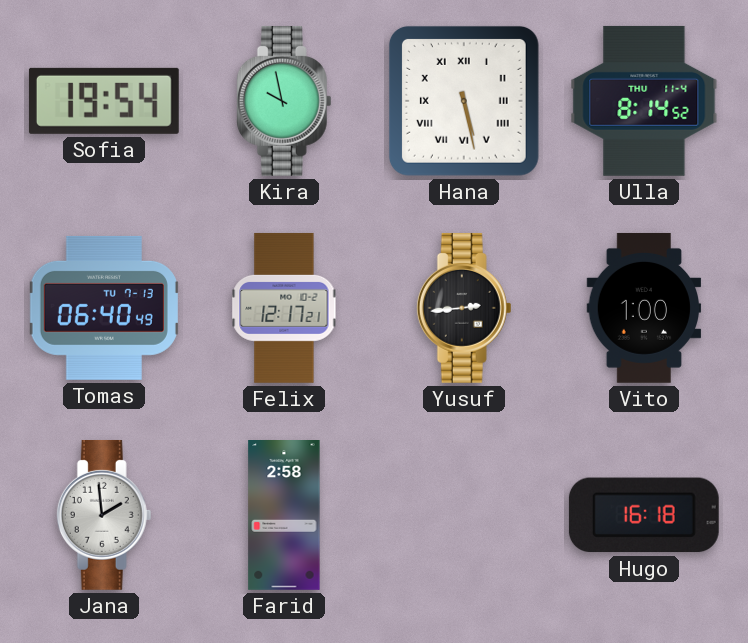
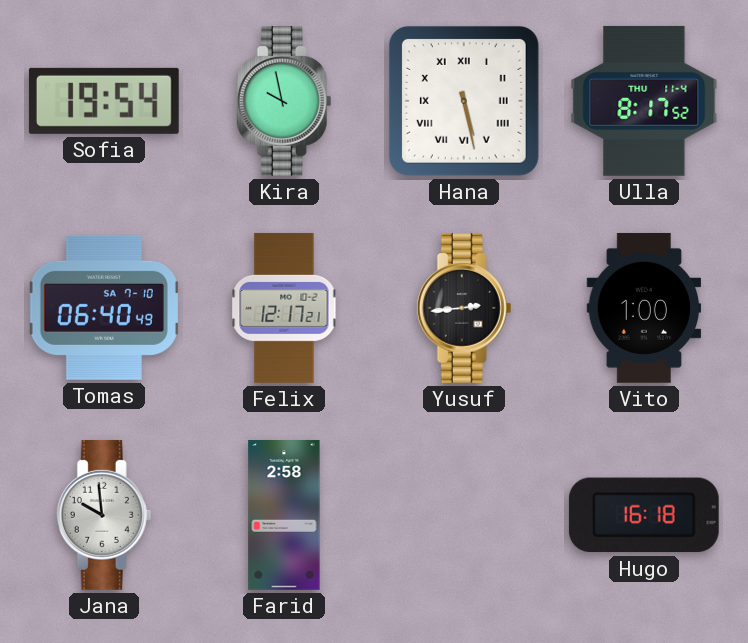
Ulla: 8:14 -> 8:17
Tomas date: TU 7-13 -> SA 7-10
Jana: 1:59 -> 9:59
